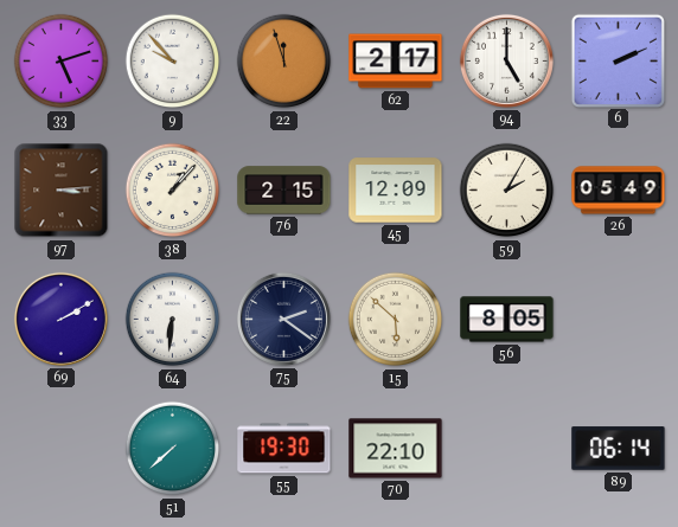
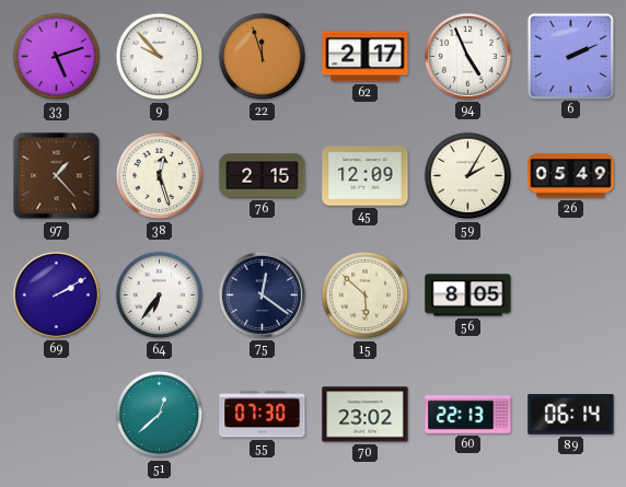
94: 5:00 -> 4:56
97: 3:14 -> 1:23
38: 1:07 -> 12:27
64: 6:31 -> 6:36
75: 2:21 -> 12:21
51: 7:38 -> 12:38
55: 19:30 -> 07:30
70: 22:10 -> 23:02
60: none -> 22:13
